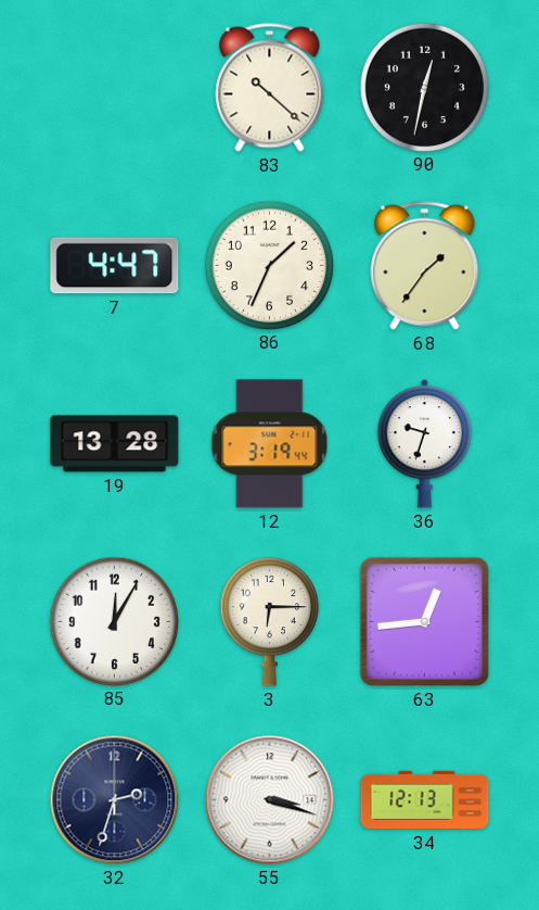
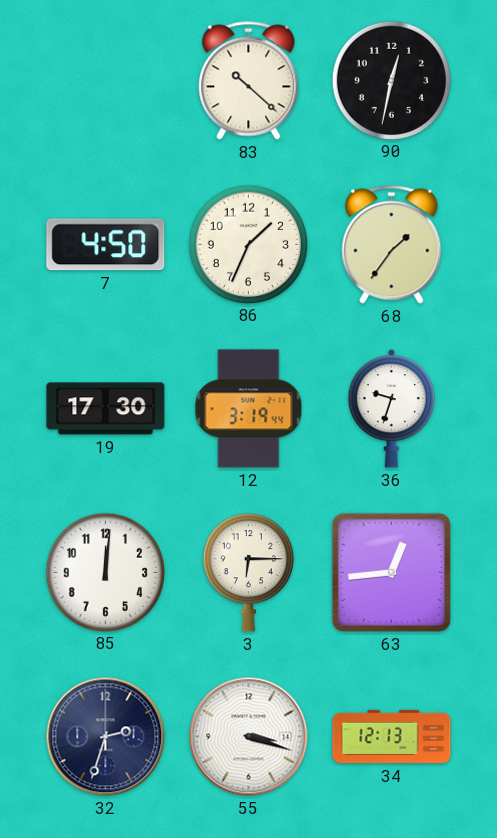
7: 4:47 -> 4:50
19: 13:28 -> 17:30
85: 12:05 -> 12:01
